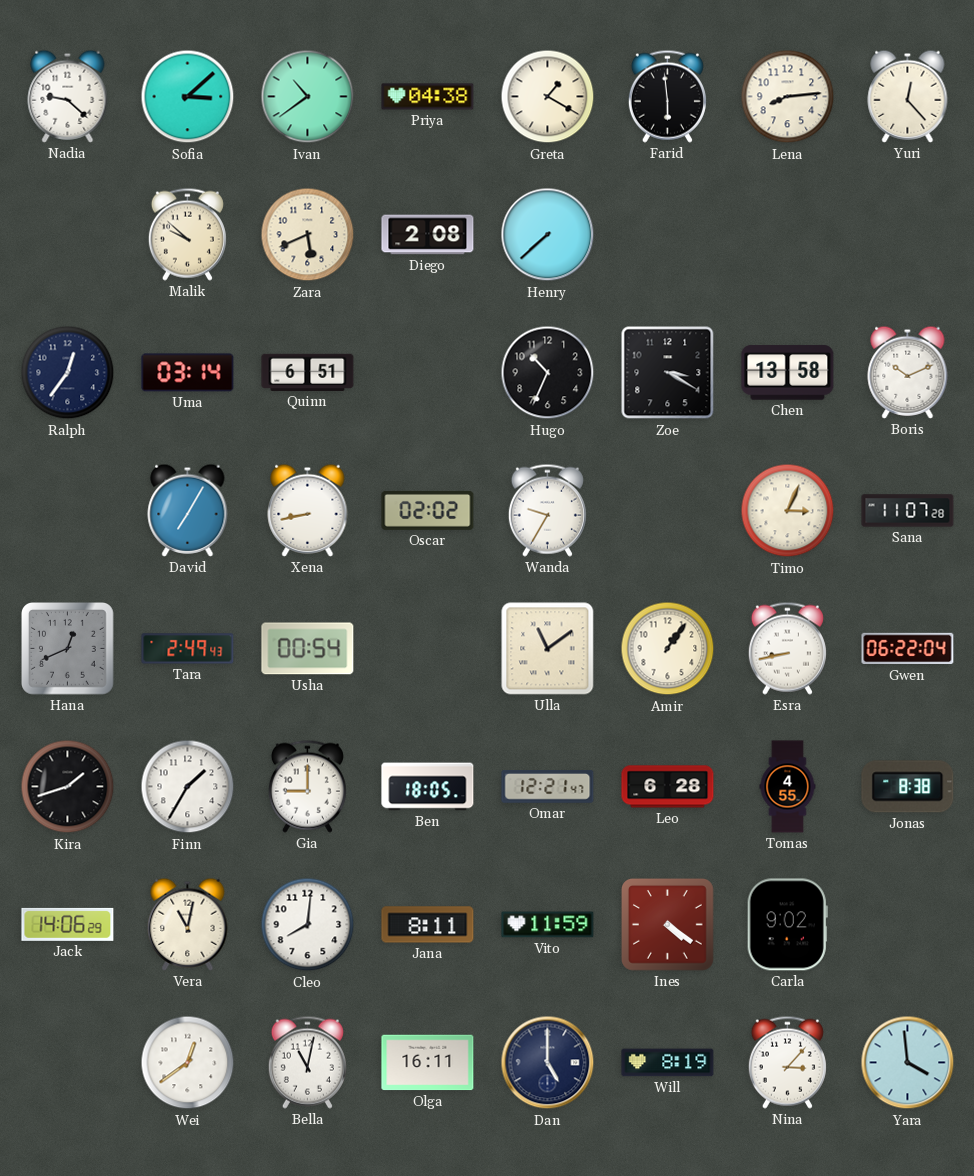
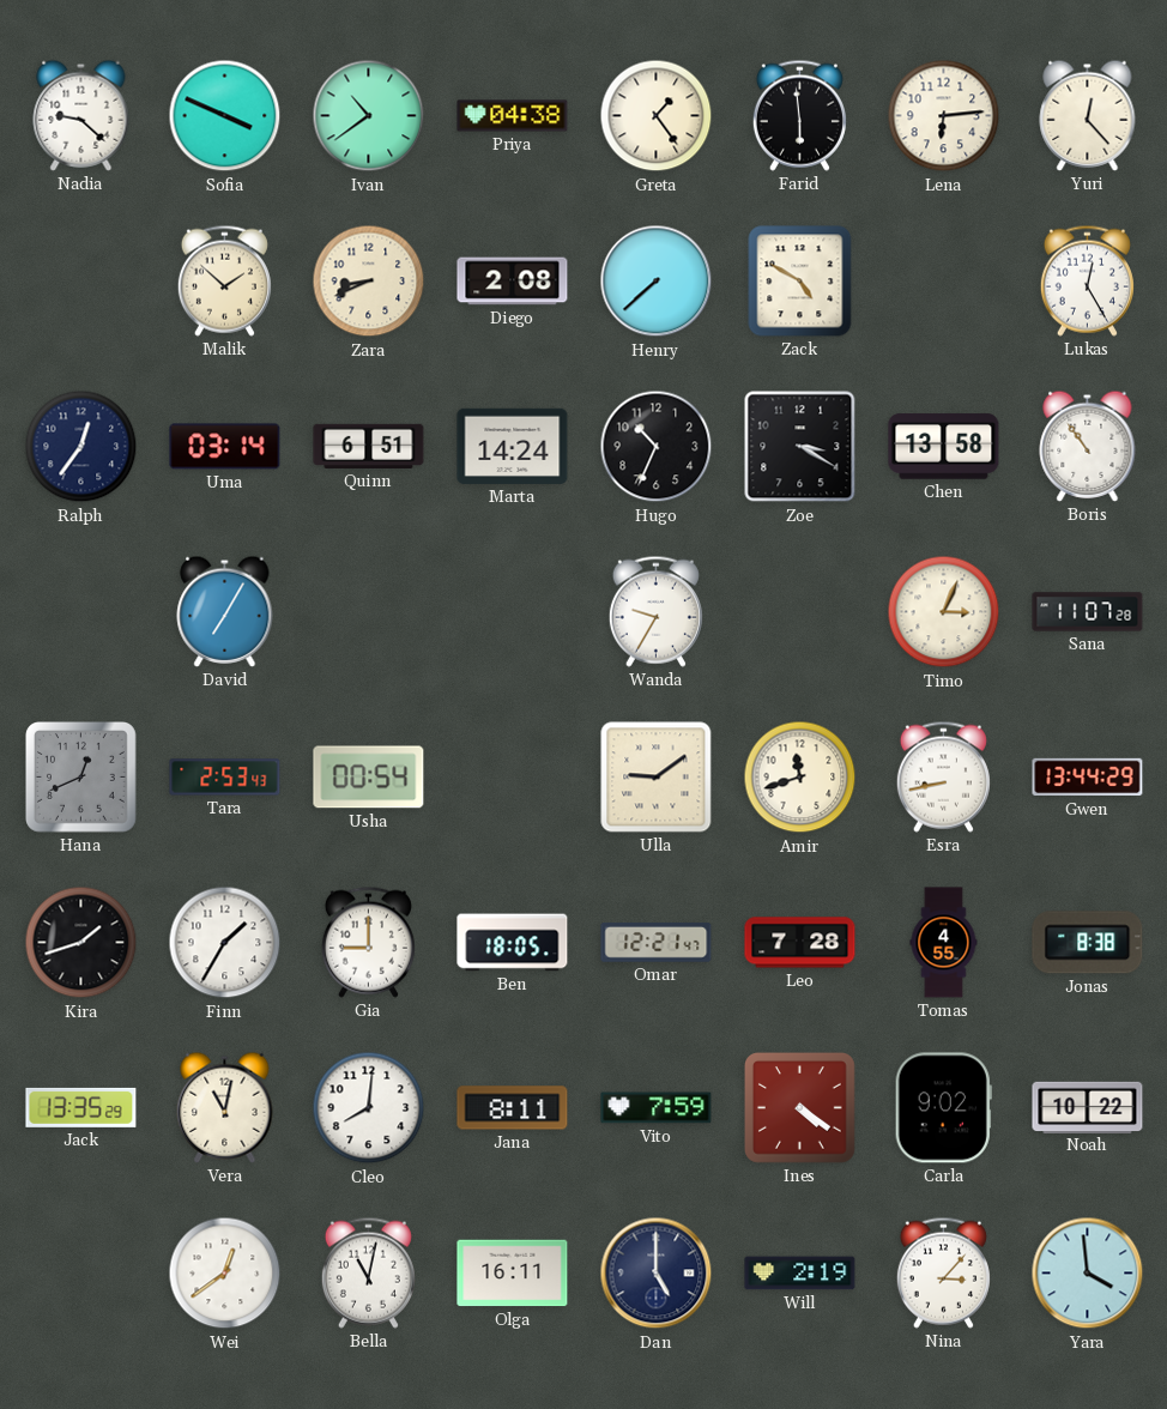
Sofia: 3:08 -> 3:49
Greta: 1:20 -> 1:24
Lena: 8:14 -> 6:14
Malik: 9:52 -> 1:52
Zara: 5:41 -> 8:41
Zack: none -> 4:50
Lukas: none -> 12:25
Marta: none -> 14:24
Boris: 10:11 -> 10:54
Xena: 8:43 -> none
Oscar: 02:02 -> none
Tara: 2:49 -> 2:53
Ulla: 11:09 -> 9:09
Amir: 1:06 -> 11:42
Gwen: 06:22 -> 13:44
Leo: 6:28 -> 7:28
Jack: 14:06 -> 13:35
Vito: 11:59 -> 7:59
Noah: none -> 10:22
Will: 8:19 -> 2:19
